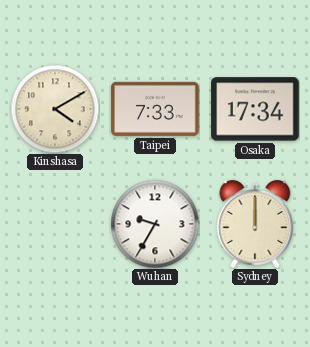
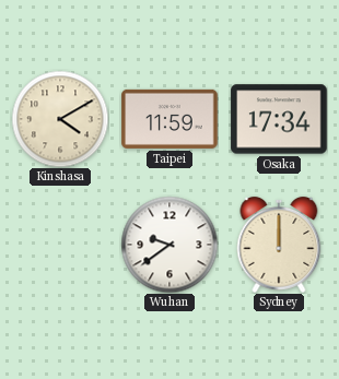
Taipei: 7:33 -> 11:59
Wuhan: 9:35 -> 9:39
